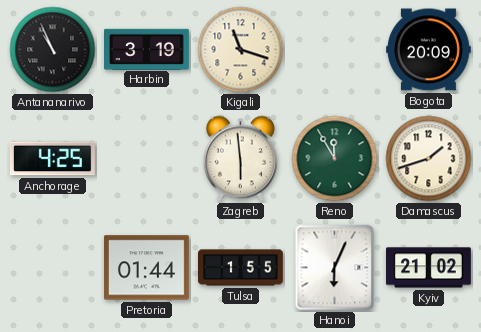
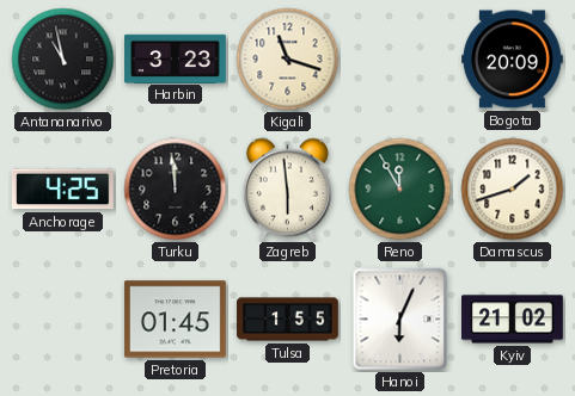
Antananarivo: 10:56 -> 10:58
Harbin: 3:19 -> 3:23
Turku: none -> 11:59
Pretoria: 01:44 -> 01:45
